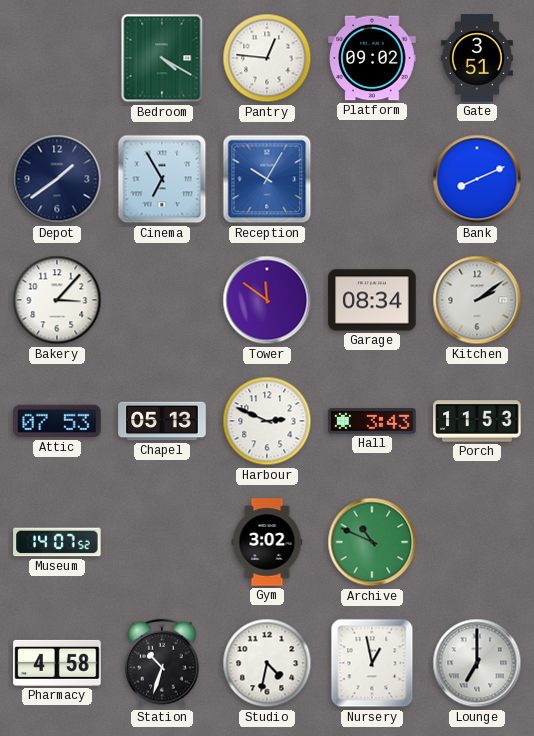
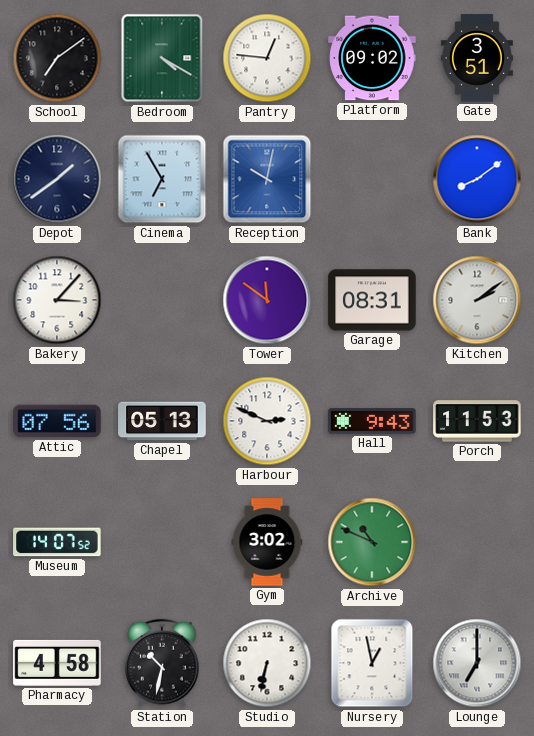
School: none -> 7:09
Reception: 10:05 -> 10:02
Bank: 8:11 -> 8:09
Garage: 08:34 -> 08:31
Attic: 07:53 -> 07:56
Hall: 3:43 -> 9:43
Station: 10:33 -> 10:32
Studio: 4:32 -> 6:32
